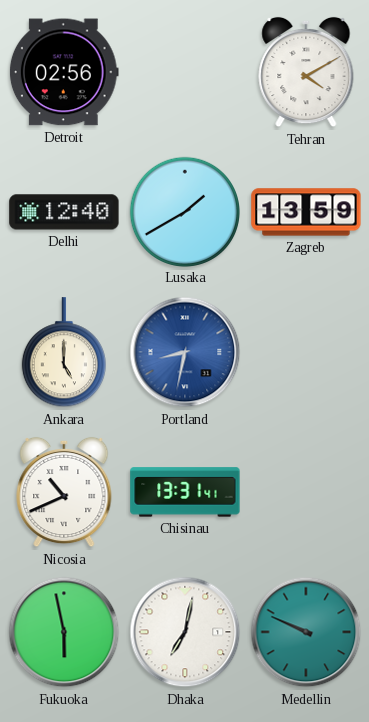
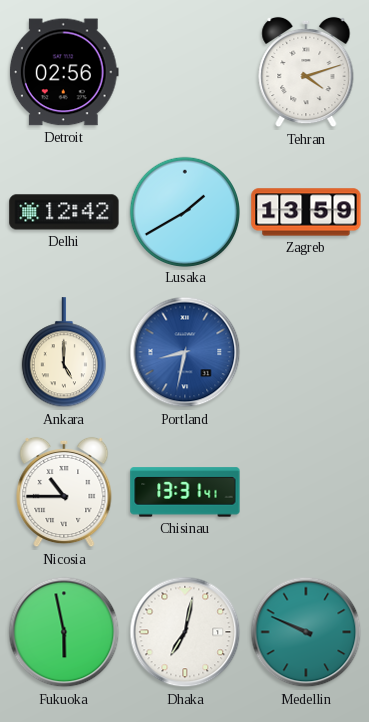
Tehran: 4:10 -> 4:12
Delhi: 12:40 -> 12:42
Nicosia: 10:41 -> 10:45
